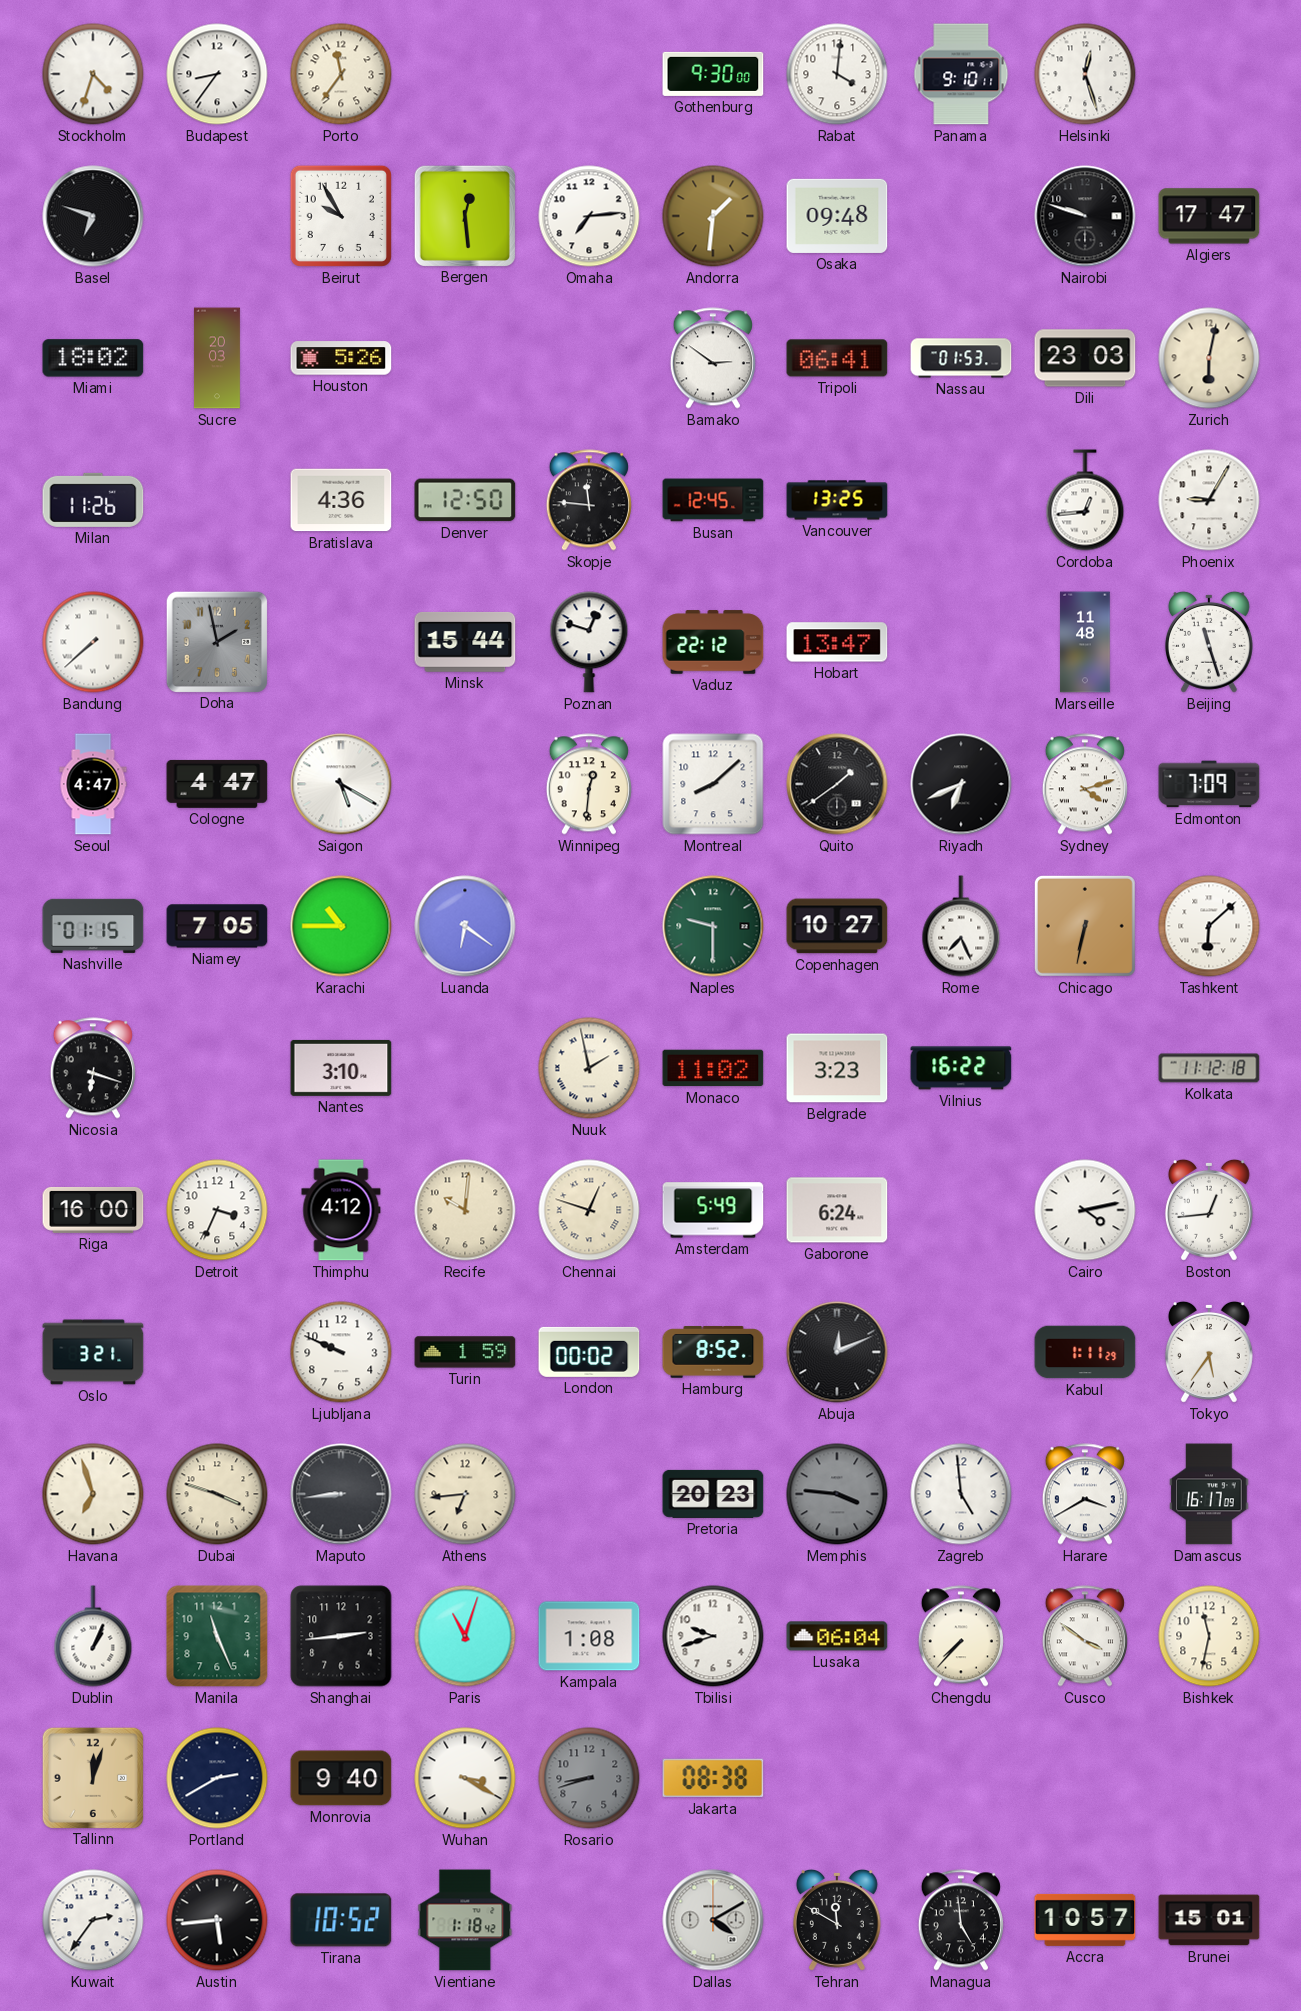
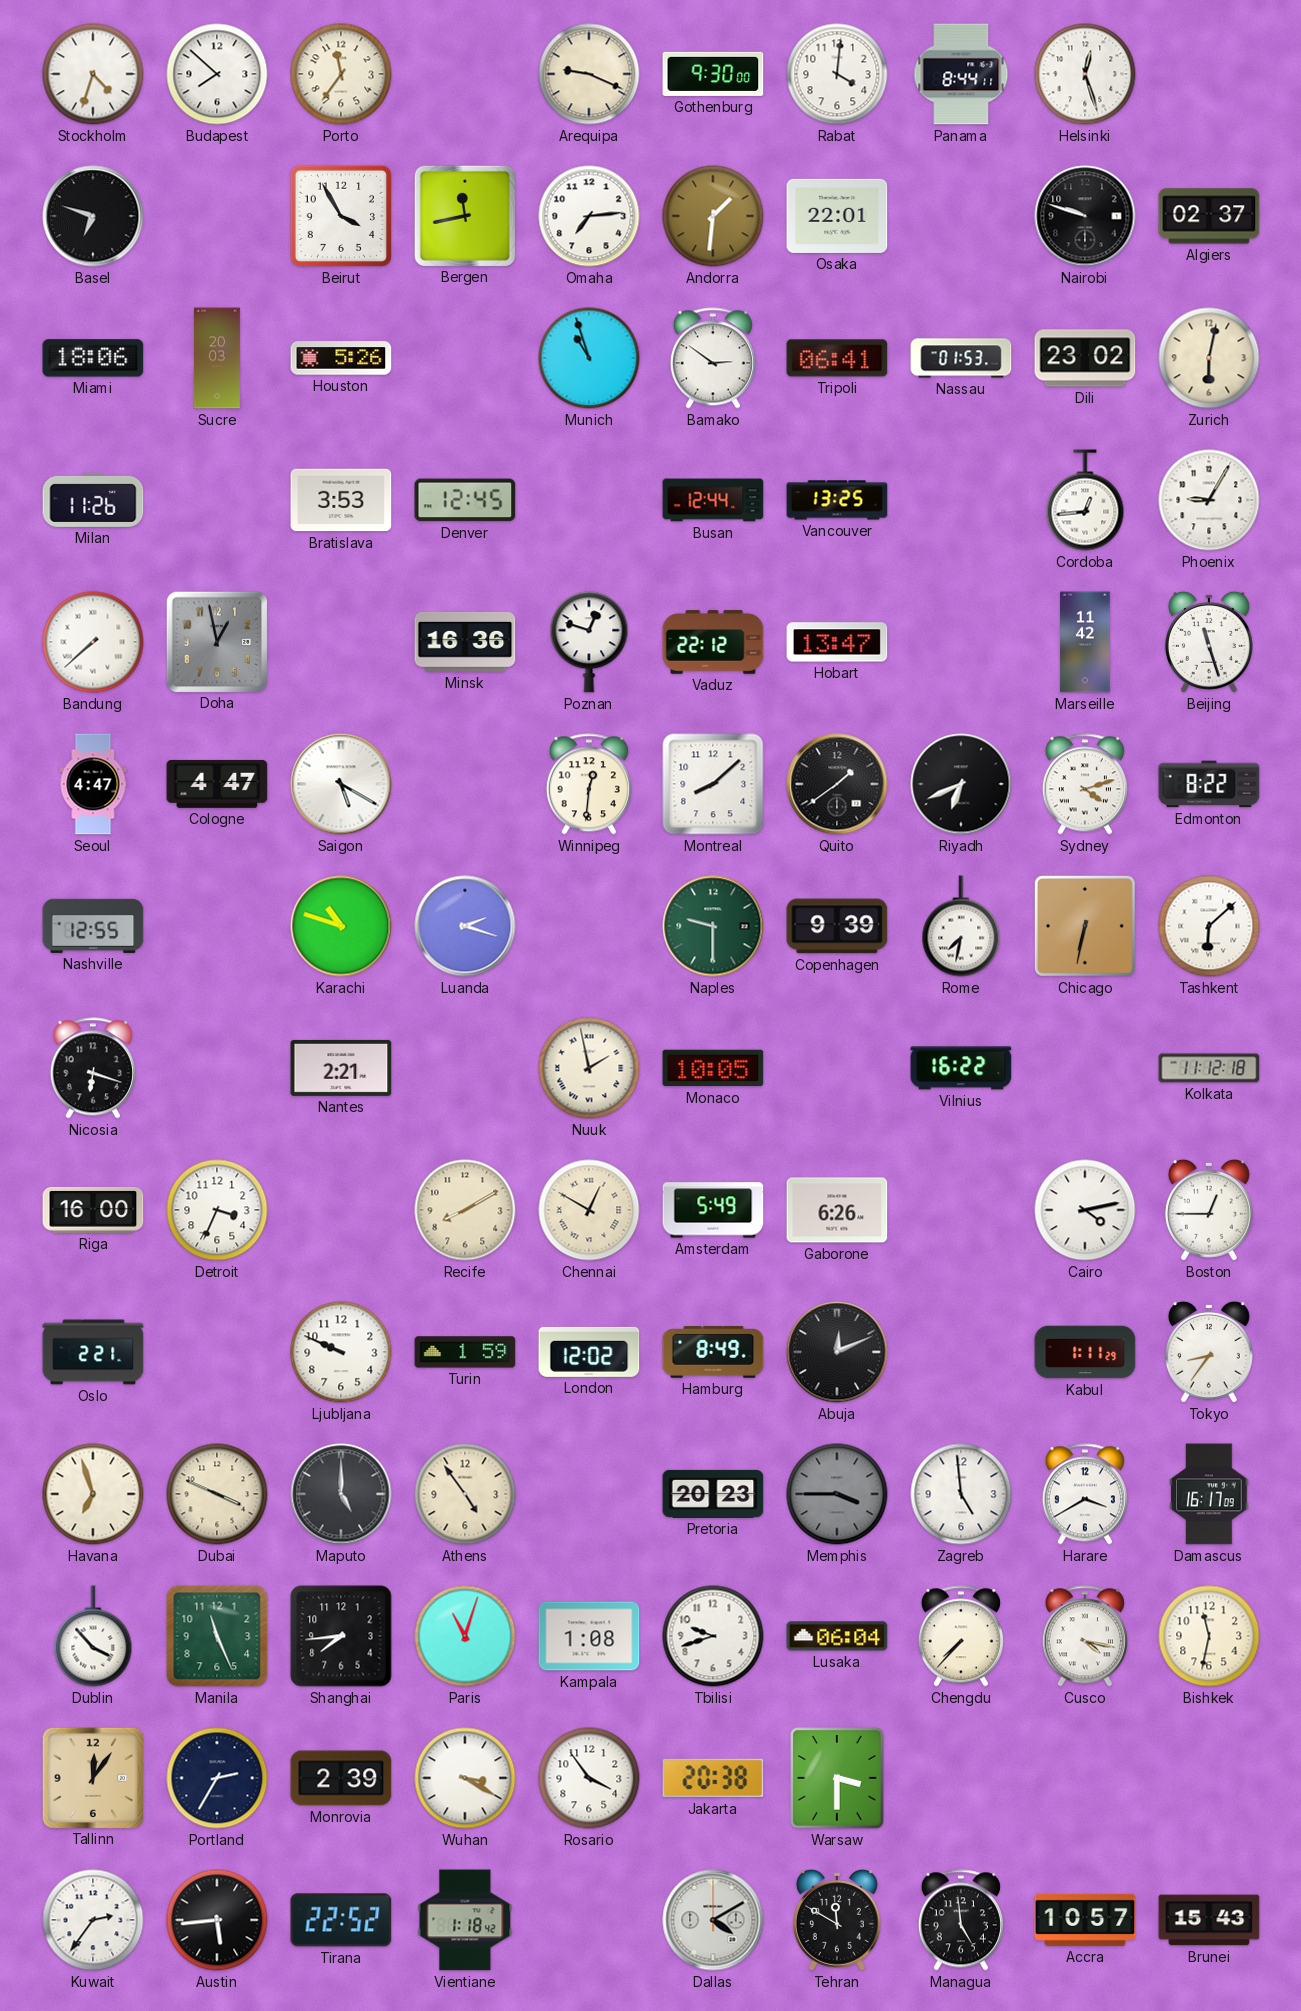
Budapest: 8:36 -> 7:52
Arequipa: none -> 9:19
Panama: 9:10 -> 8:44
Beirut: 9:55 -> 3:55
Bergen: 12:29 -> 11:43
Osaka: 09:48 -> 22:01
Algiers: 17:47 -> 02:37
Miami: 18:02 -> 18:06
Munich: none -> 10:57
Dili: 23:03 -> 23:02
Bratislava: 4:36 -> 3:53
Denver: 12:50 -> 12:45
Skopje: 11:46 -> none
Busan: 12:45 -> 12:44
Doha: 1:58 -> 12:58
Minsk: 15:44 -> 16:36
Marseille: 11:48 -> 11:42
Edmonton: 7:09 -> 8:22
Nashville: 01:15 -> 12:55
Niamey: 7:05 -> none
Karachi: 10:45 -> 10:48
Luanda: 6:21 -> 2:18
Copenhagen: 10:27 -> 9:39
Rome: 7:26 -> 7:32
Nantes: 3:10 -> 2:21
Monaco: 11:02 -> 10:05
Belgrade: 3:23 -> none
Thimphu: 4:12 -> none
Recife: 10:01 -> 8:10
Chennai: 12:48 -> 12:50
Gaborone: 6:24 -> 6:26
Boston: 12:44 -> 12:45
Oslo: 3:21 -> 2:21
London: 00:02 -> 12:02
Hamburg: 8:52 -> 8:49
Tokyo: 5:36 -> 8:36
Dubai: 3:48 -> 3:49
Maputo: 8:44 -> 5:00
Athens: 6:44 -> 4:54
Memphis: 3:46 -> 3:45
Dublin: 1:04 -> 3:53
Shanghai: 2:44 -> 7:44
Cusco: 3:51 -> 4:17
Tallinn: 12:03 -> 12:06
Portland: 2:40 -> 2:35
Monrovia: 9:40 -> 2:39
Rosario: 8:42 -> 3:54
Rosario dial: grey -> white
Jakarta: 08:38 -> 20:38
Warsaw: none -> 3:30
Tirana: 10:52 -> 22:52
Brunei: 15:01 -> 15:43
